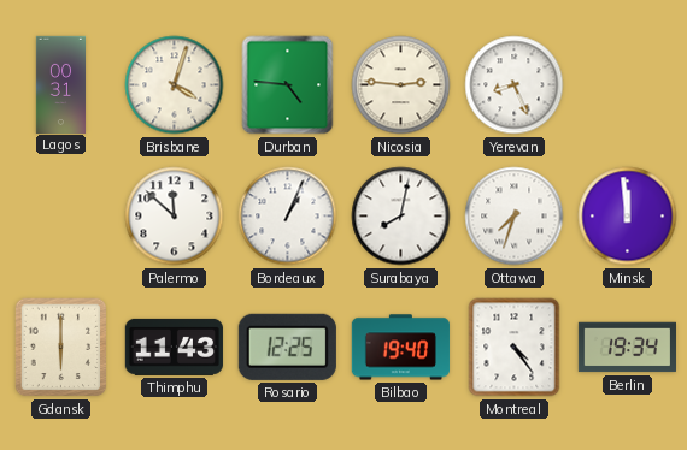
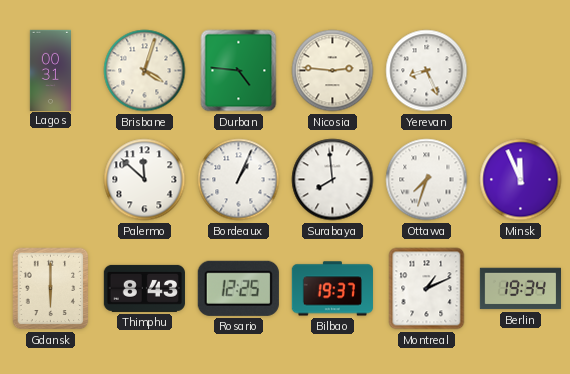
Surabaya: 8:02 -> 7:59
Minsk: 11:59 -> 11:56
Thimphu: 11:43 -> 8:43
Bilbao: 19:40 -> 19:37
Montreal: 4:24 -> 1:11
